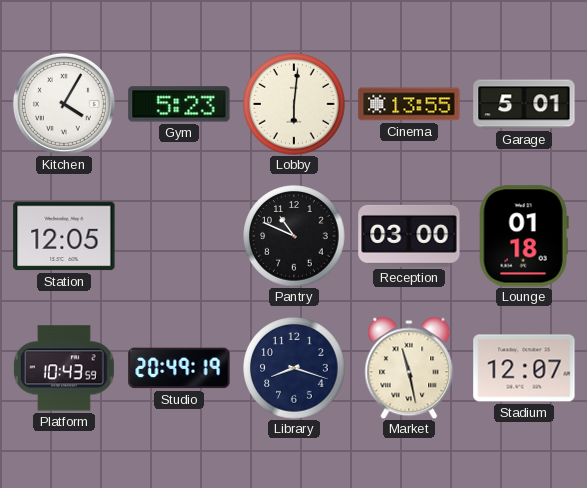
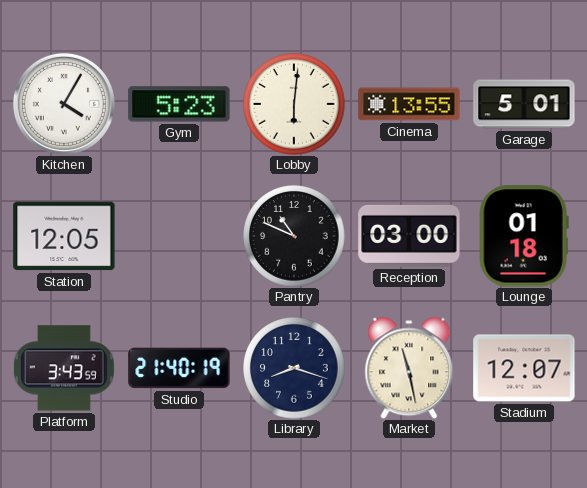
Platform: 10:43 -> 3:43
Studio: 20:49 -> 21:40
